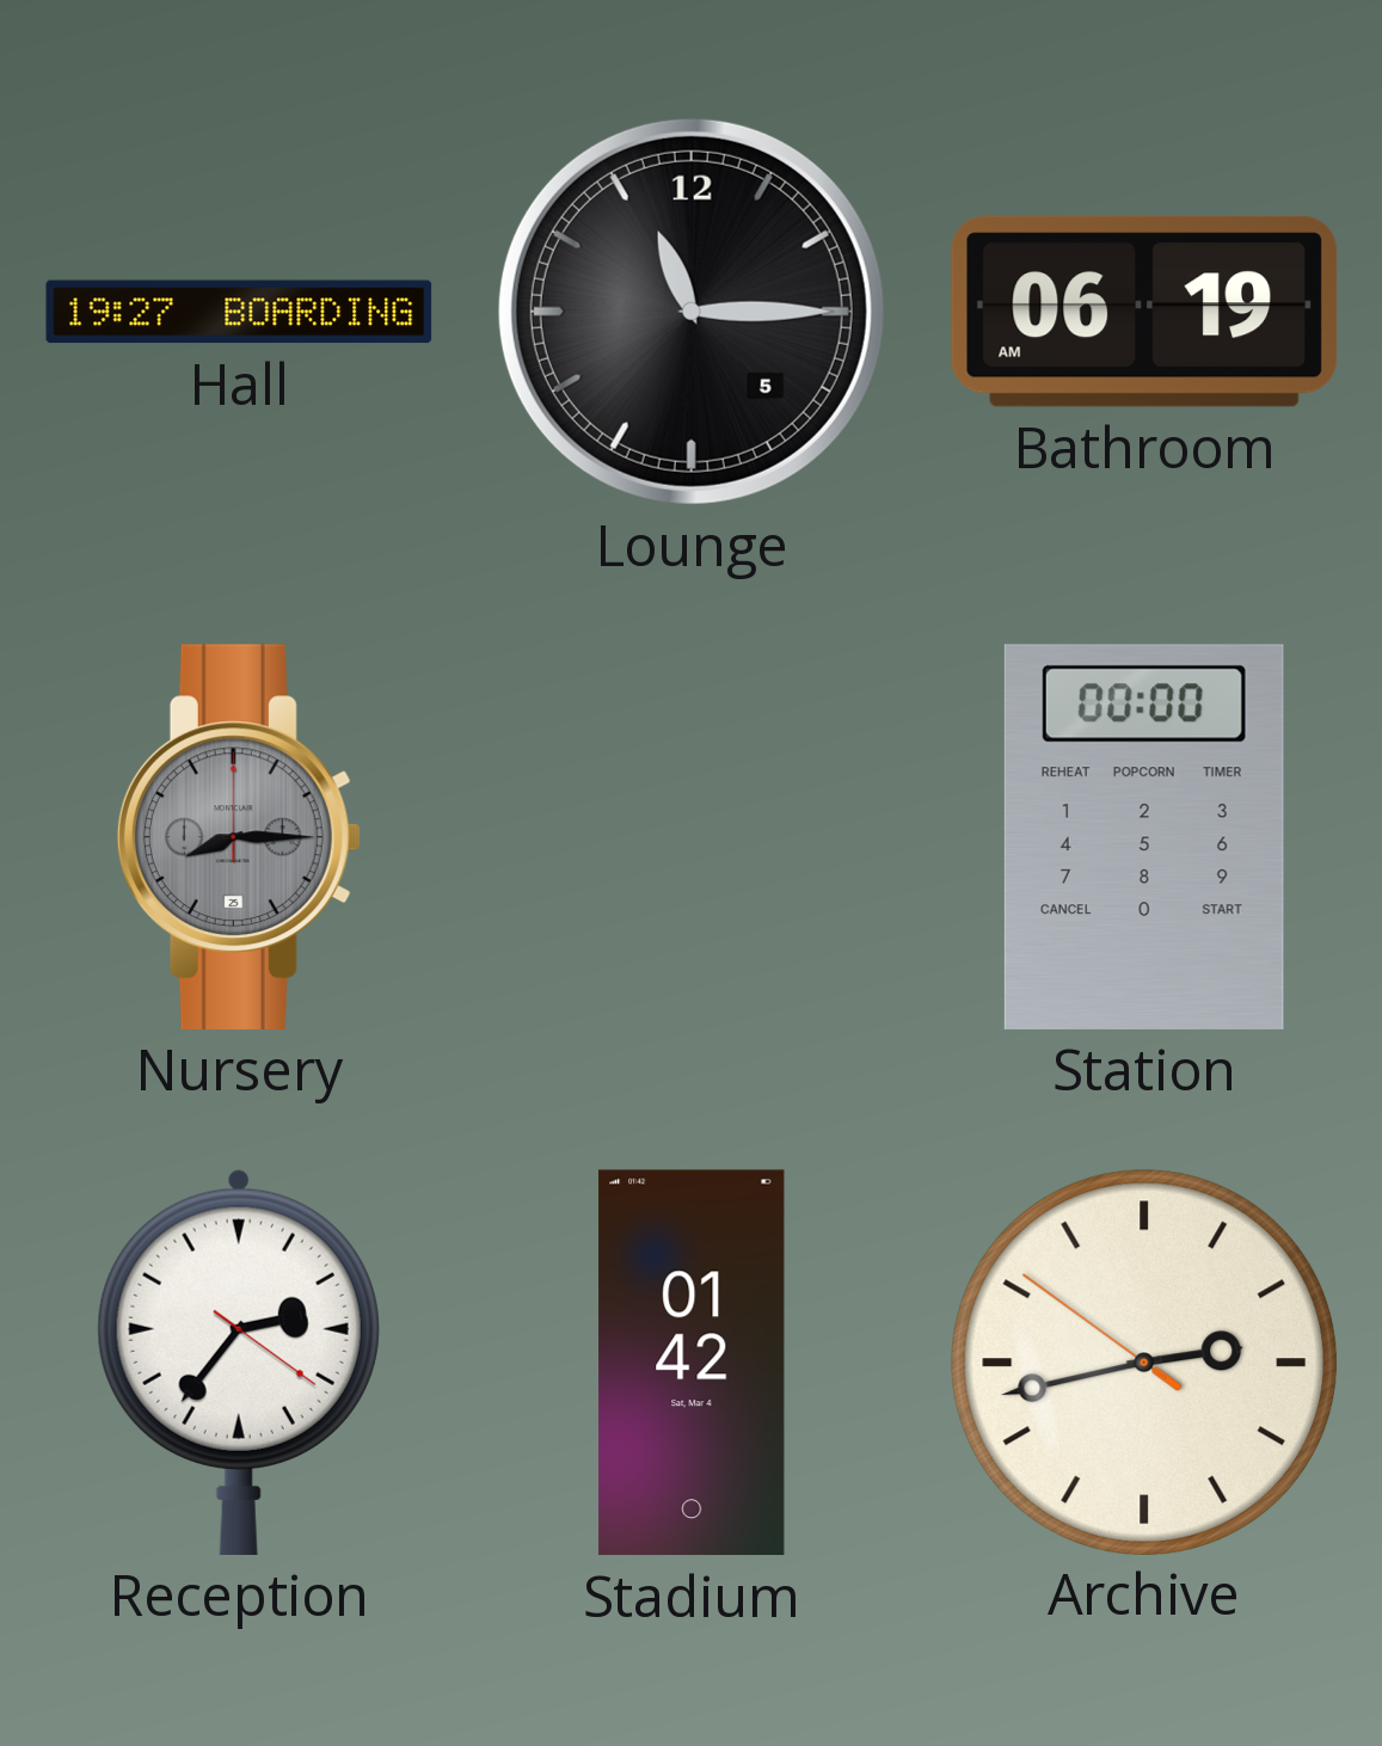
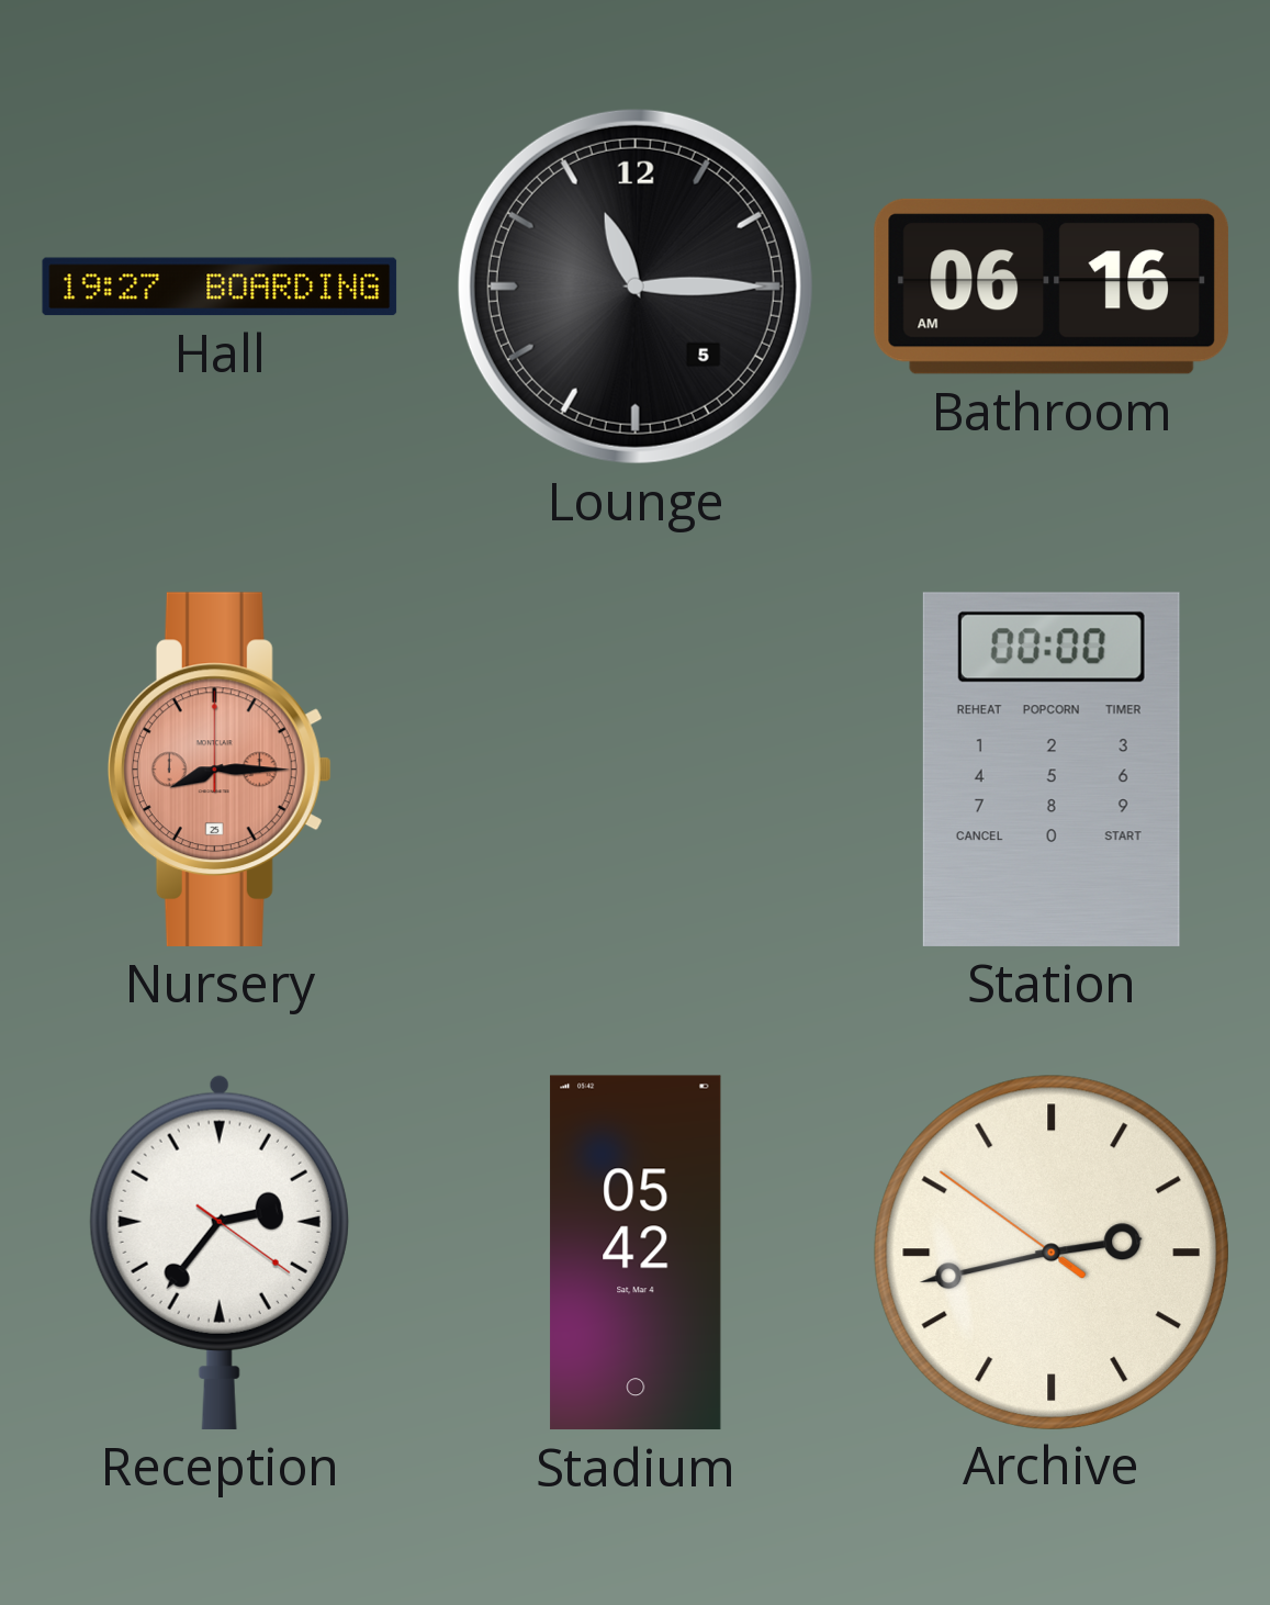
Bathroom: 06:19 -> 06:16
Nursery dial: grey -> salmon
Stadium: 01:42 -> 05:42
